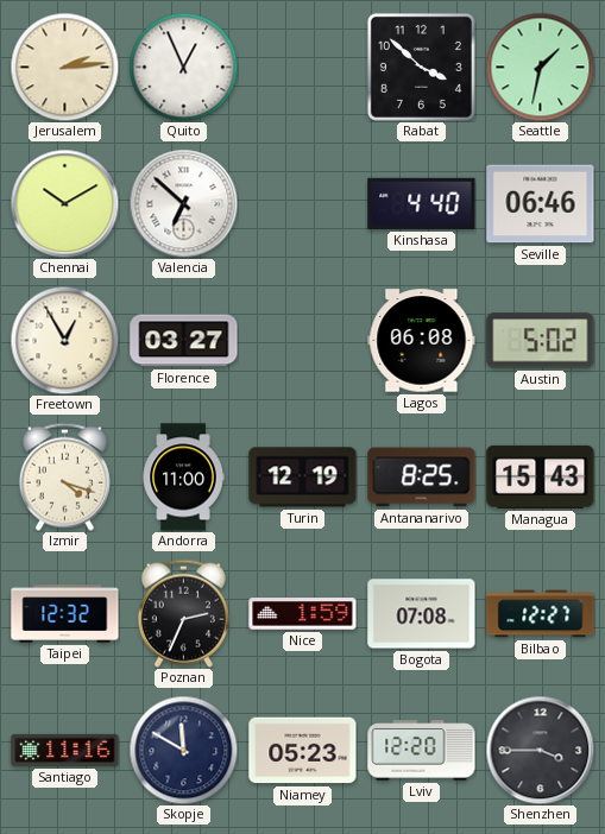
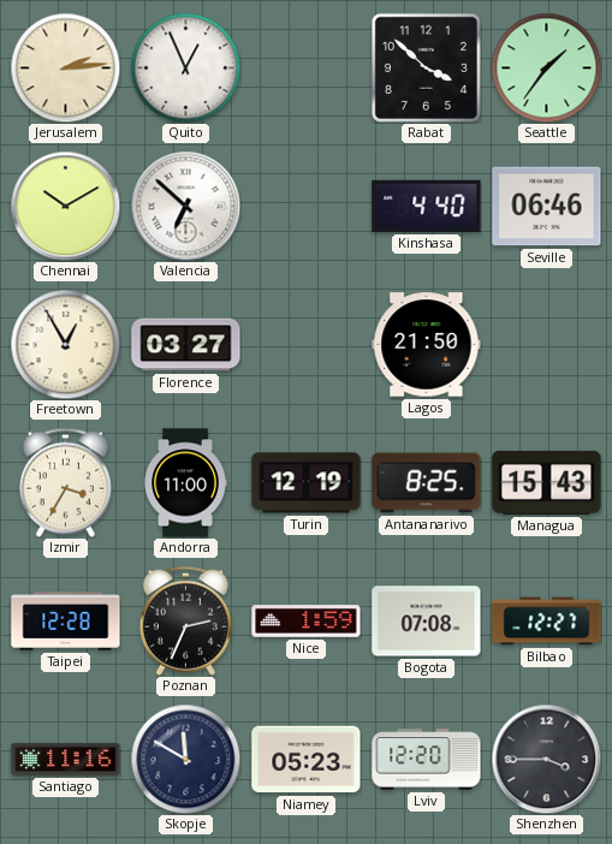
Seattle: 1:32 -> 1:36
Lagos: 06:08 -> 21:50
Austin: 5:02 -> none
Izmir: 4:18 -> 3:35
Taipei: 12:32 -> 12:28
